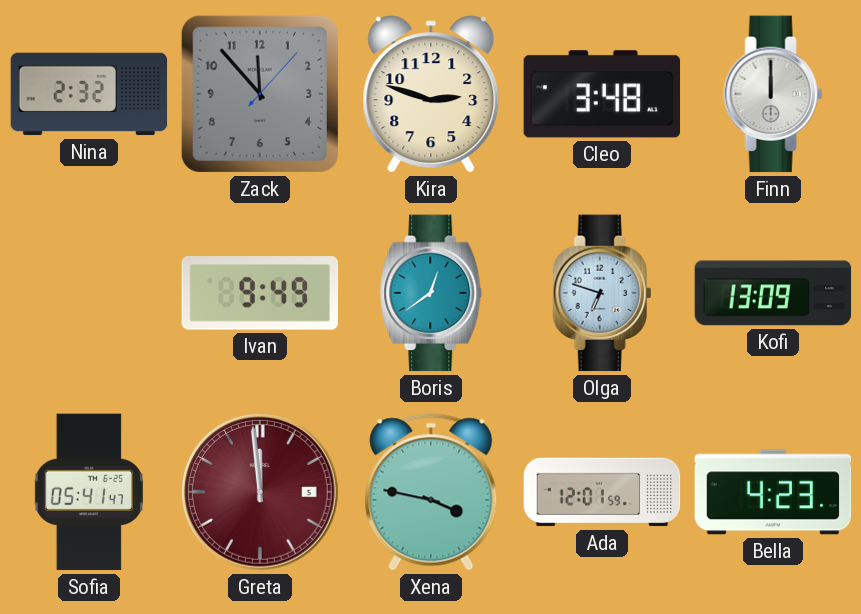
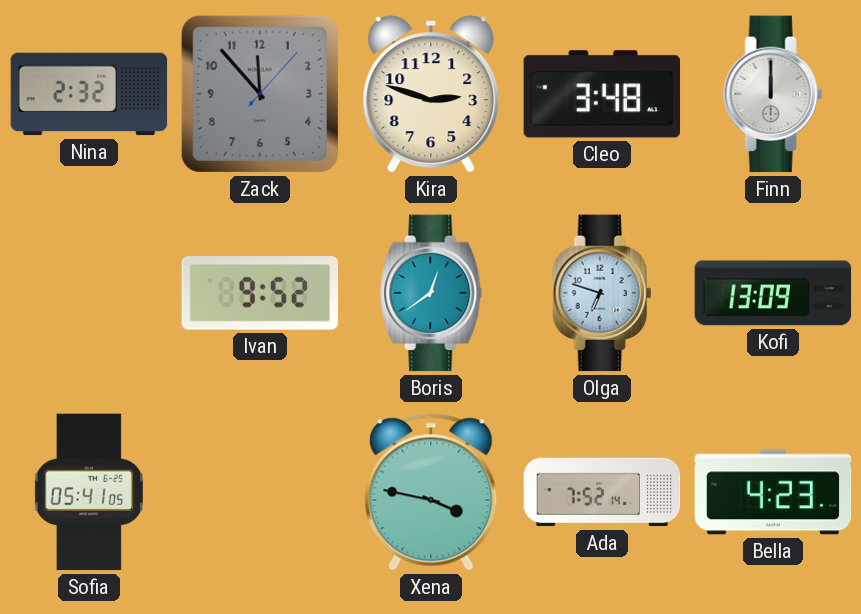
Ivan: 9:49 -> 9:52
Sofia: 05:41:47 -> 05:41:05
Greta: 11:59 -> none
Ada: 12:01 -> 7:52
